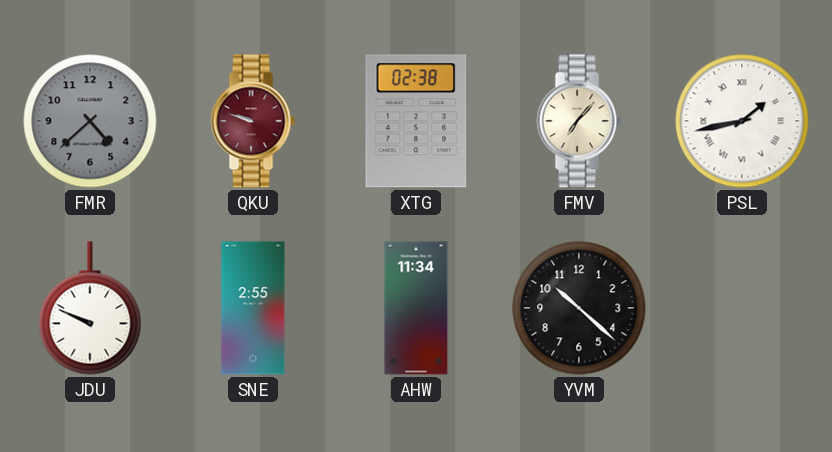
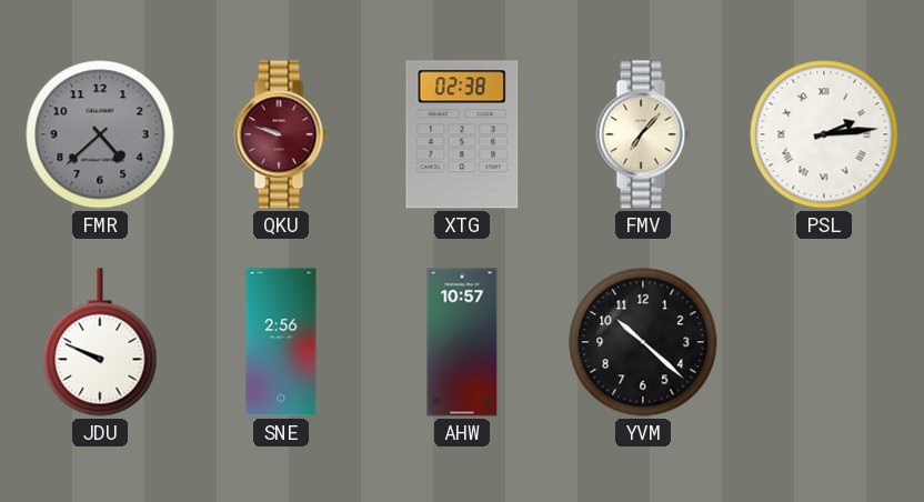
PSL: 1:43 -> 2:14
SNE: 2:55 -> 2:56
AHW: 11:34 -> 10:57
